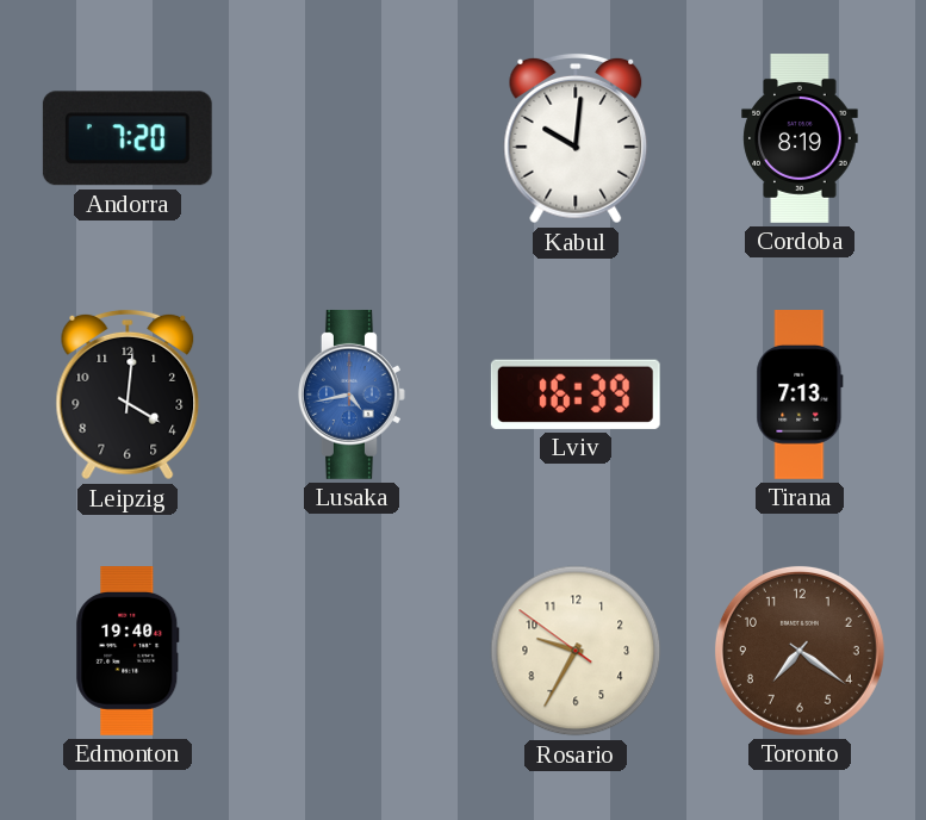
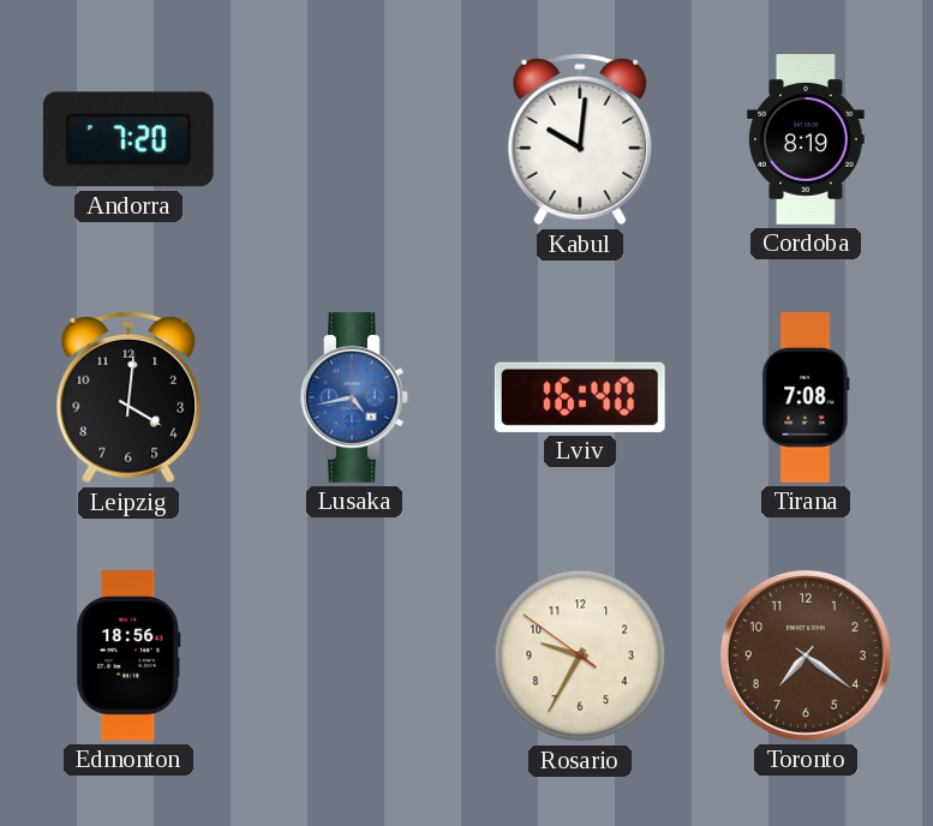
Lviv: 16:39 -> 16:40
Tirana: 7:13 -> 7:08
Edmonton: 19:40 -> 18:56
